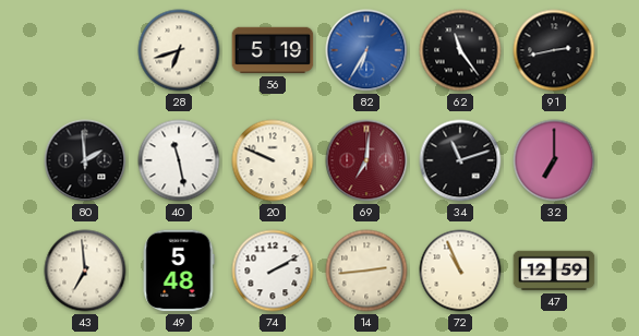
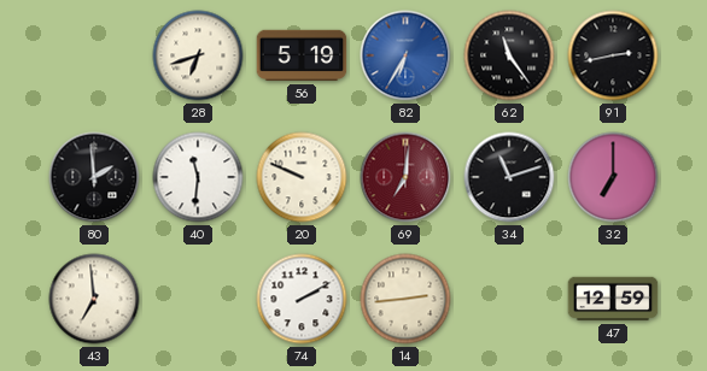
40: 11:28 -> 11:31
49: 5:48 -> none
72: 10:56 -> none
